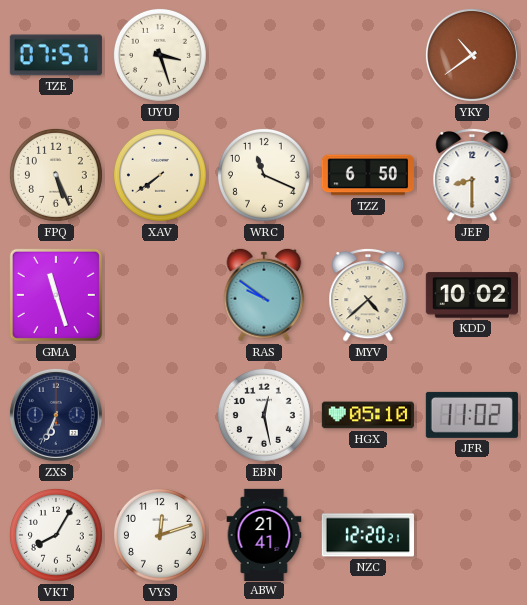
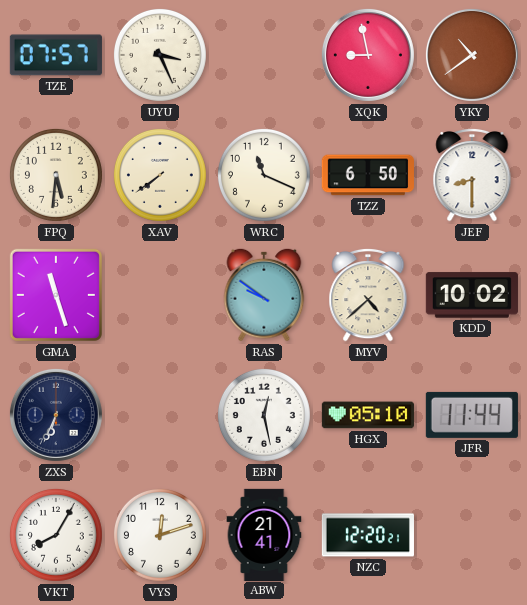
UYU: 3:27 -> 3:26
XQK: none -> 8:58
FPQ: 5:26 -> 5:31
JFR: 11:02 -> 11:44
